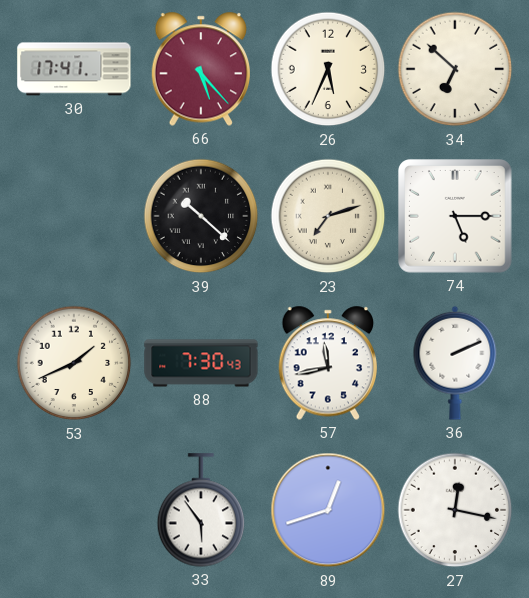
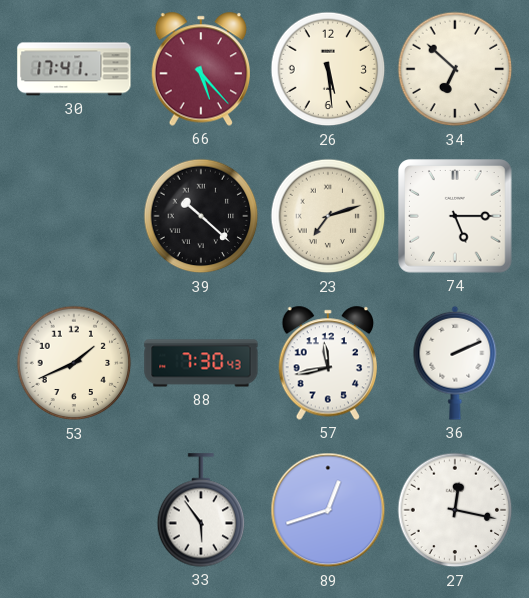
26: 5:34 -> 5:29
